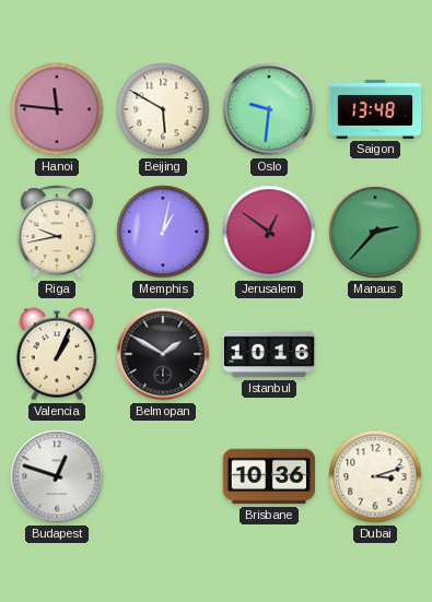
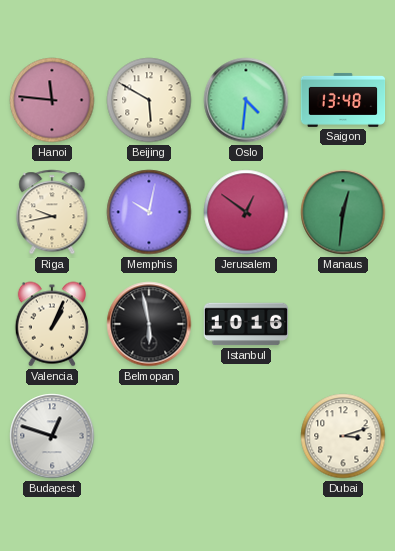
Oslo: 9:31 -> 4:31
Memphis: 1:02 -> 10:02
Manaus: 2:37 -> 12:31
Belmopan: 1:50 -> 5:58
Brisbane: 10:36 -> none
